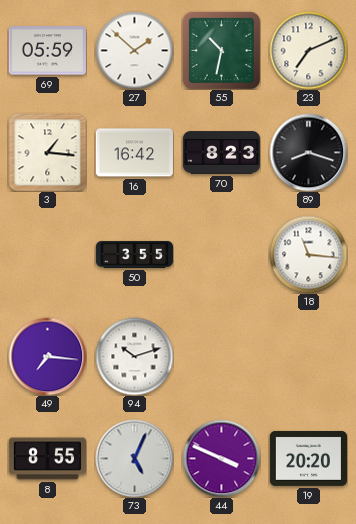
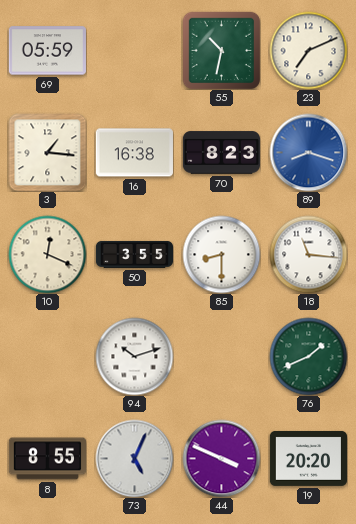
27: 1:52 -> none
16: 16:42 -> 16:38
89 dial: black -> blue
10: none -> 12:19
85: none -> 8:30
49: 7:16 -> none
76: none -> 1:41
